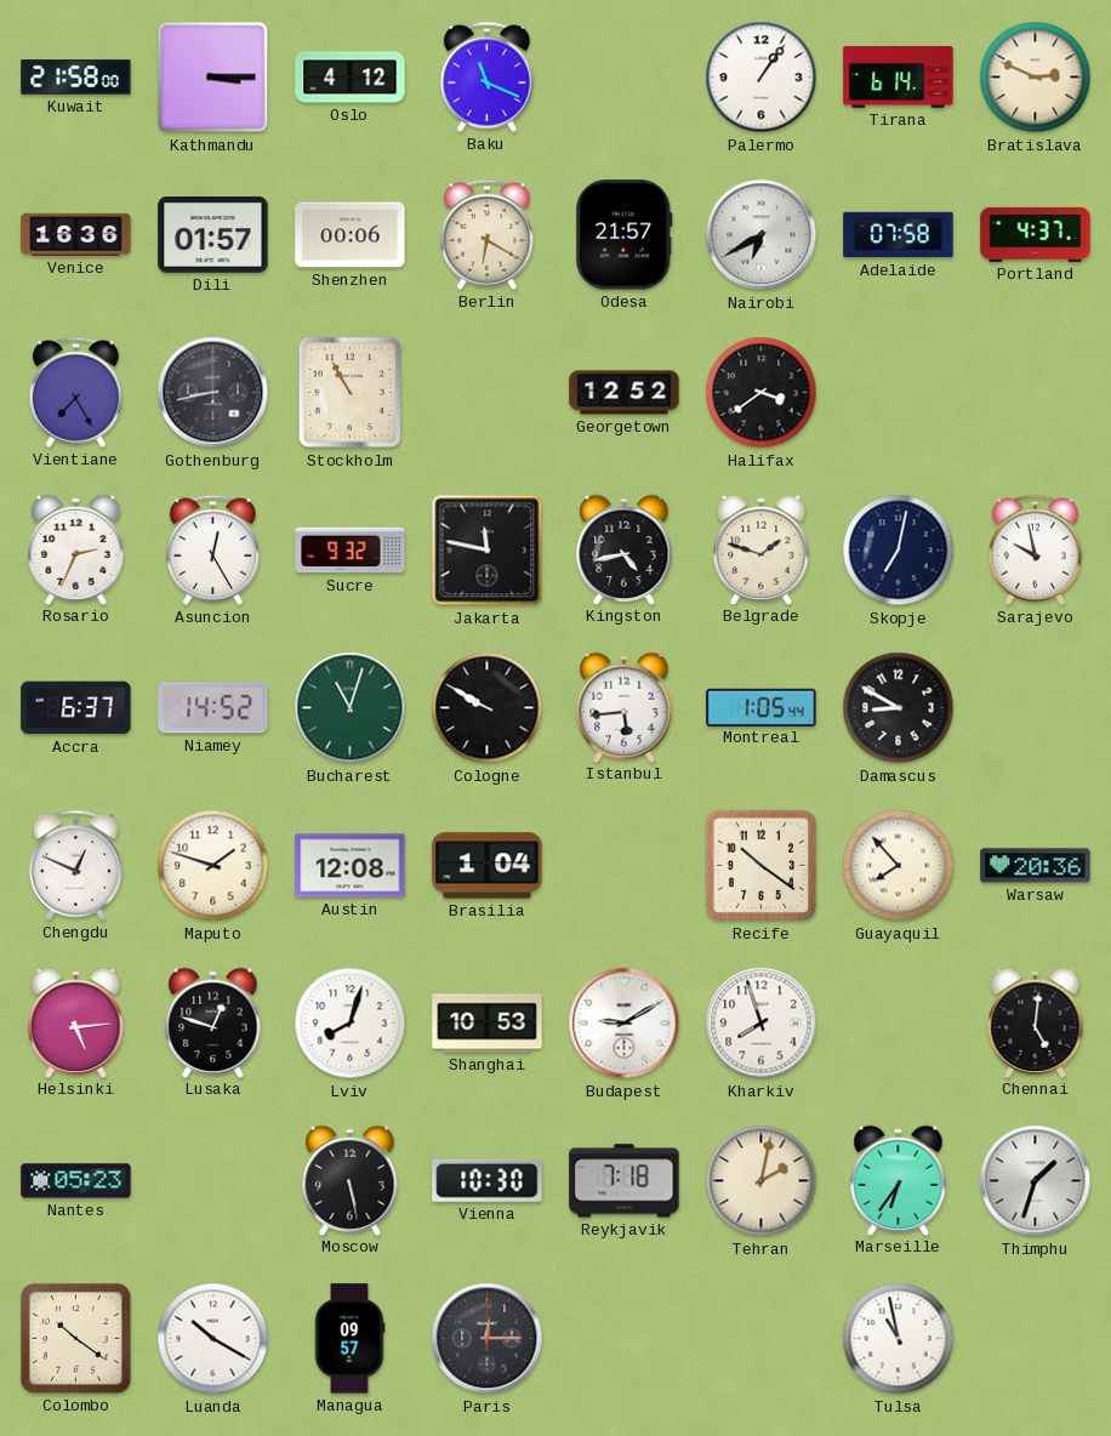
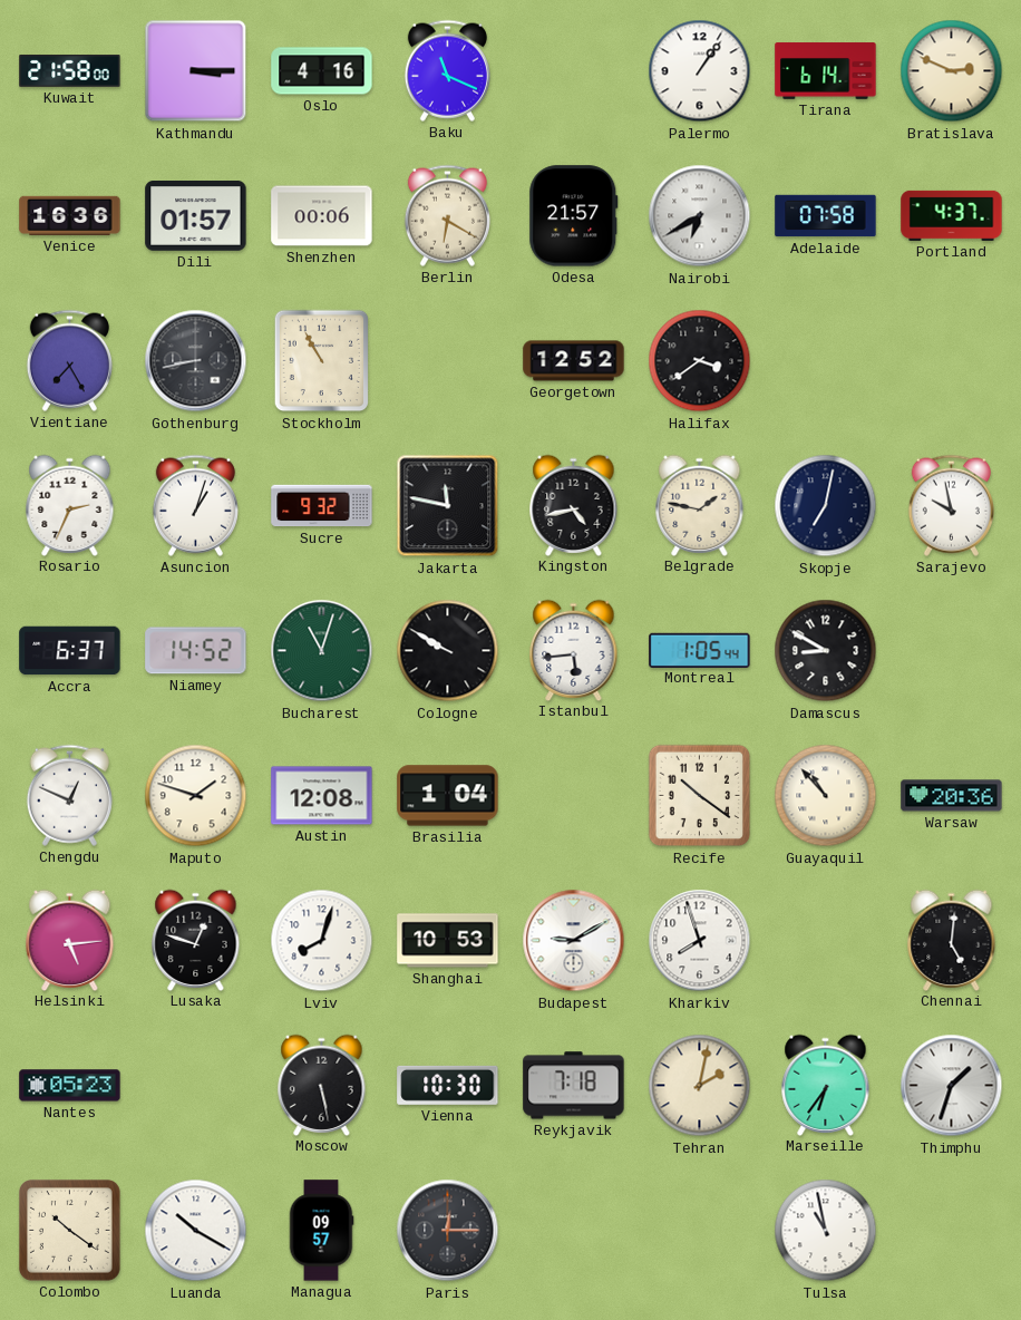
Oslo: 4:12 -> 4:16
Asuncion: 12:25 -> 1:03
Belgrade: 1:48 -> 1:47
Guayaquil: 7:53 -> 10:53
